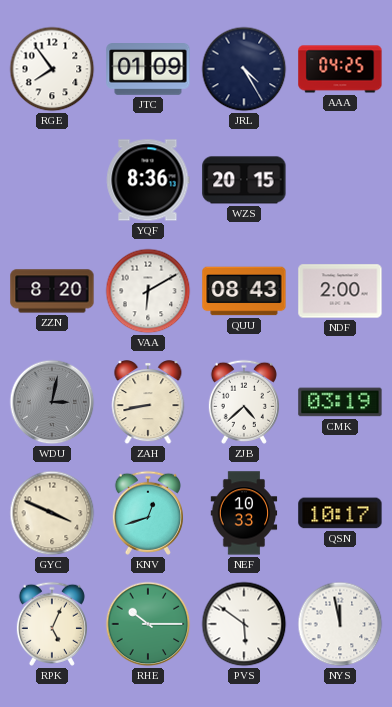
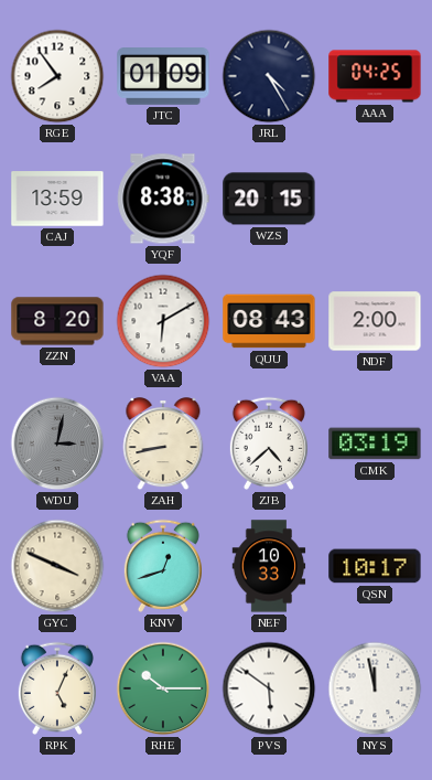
CAJ: none -> 13:59
YQF: 8:36 -> 8:38
